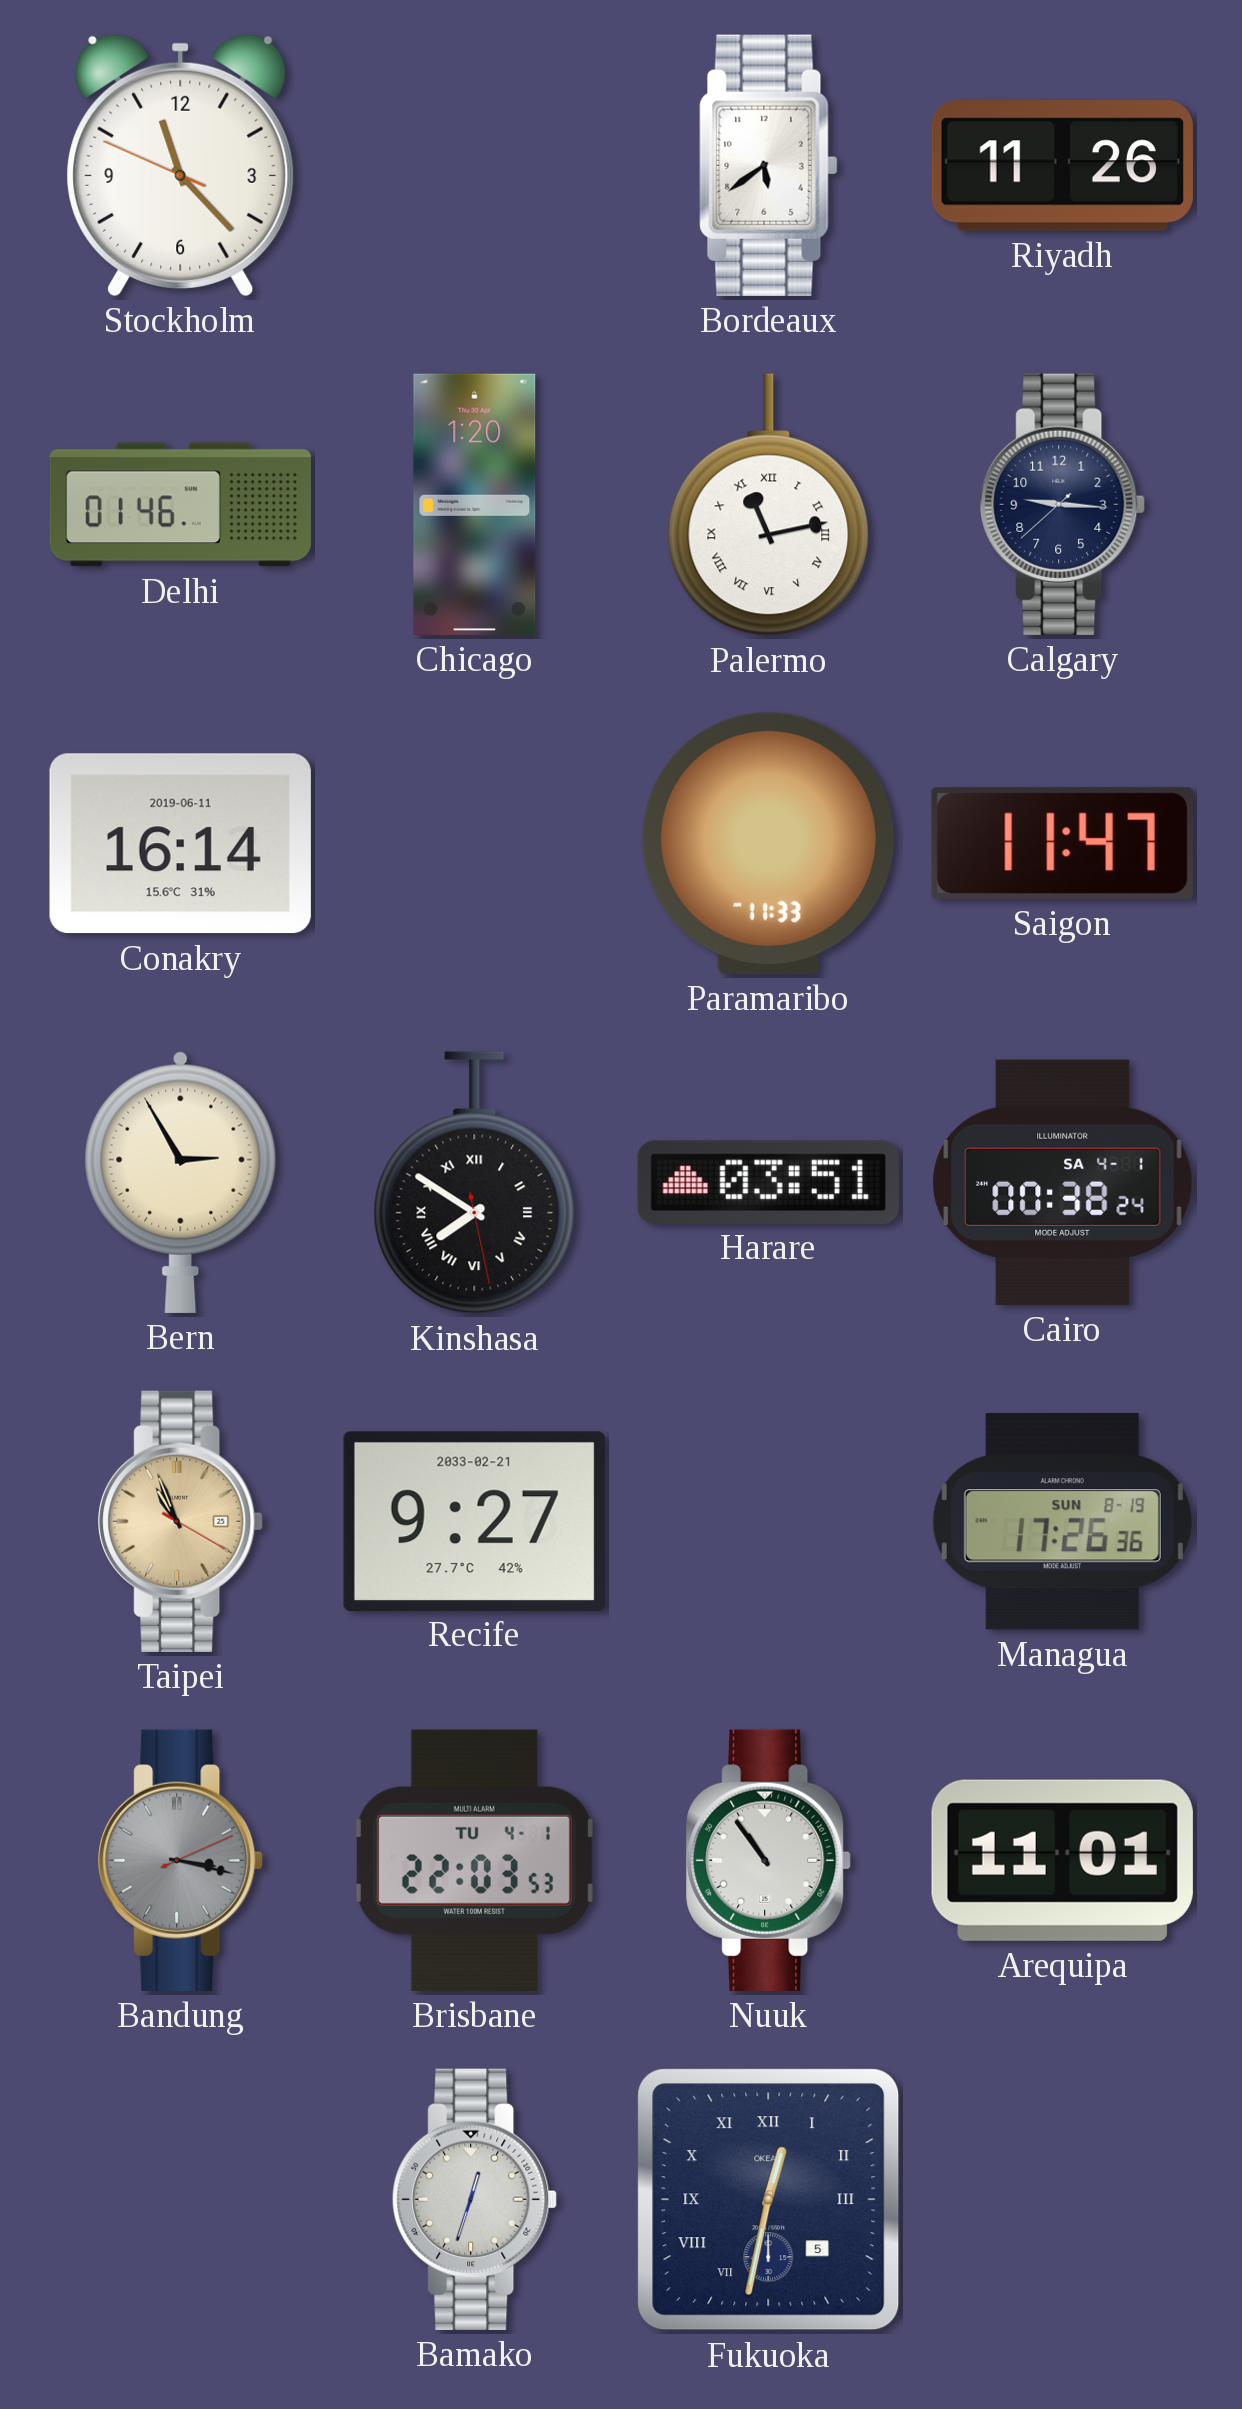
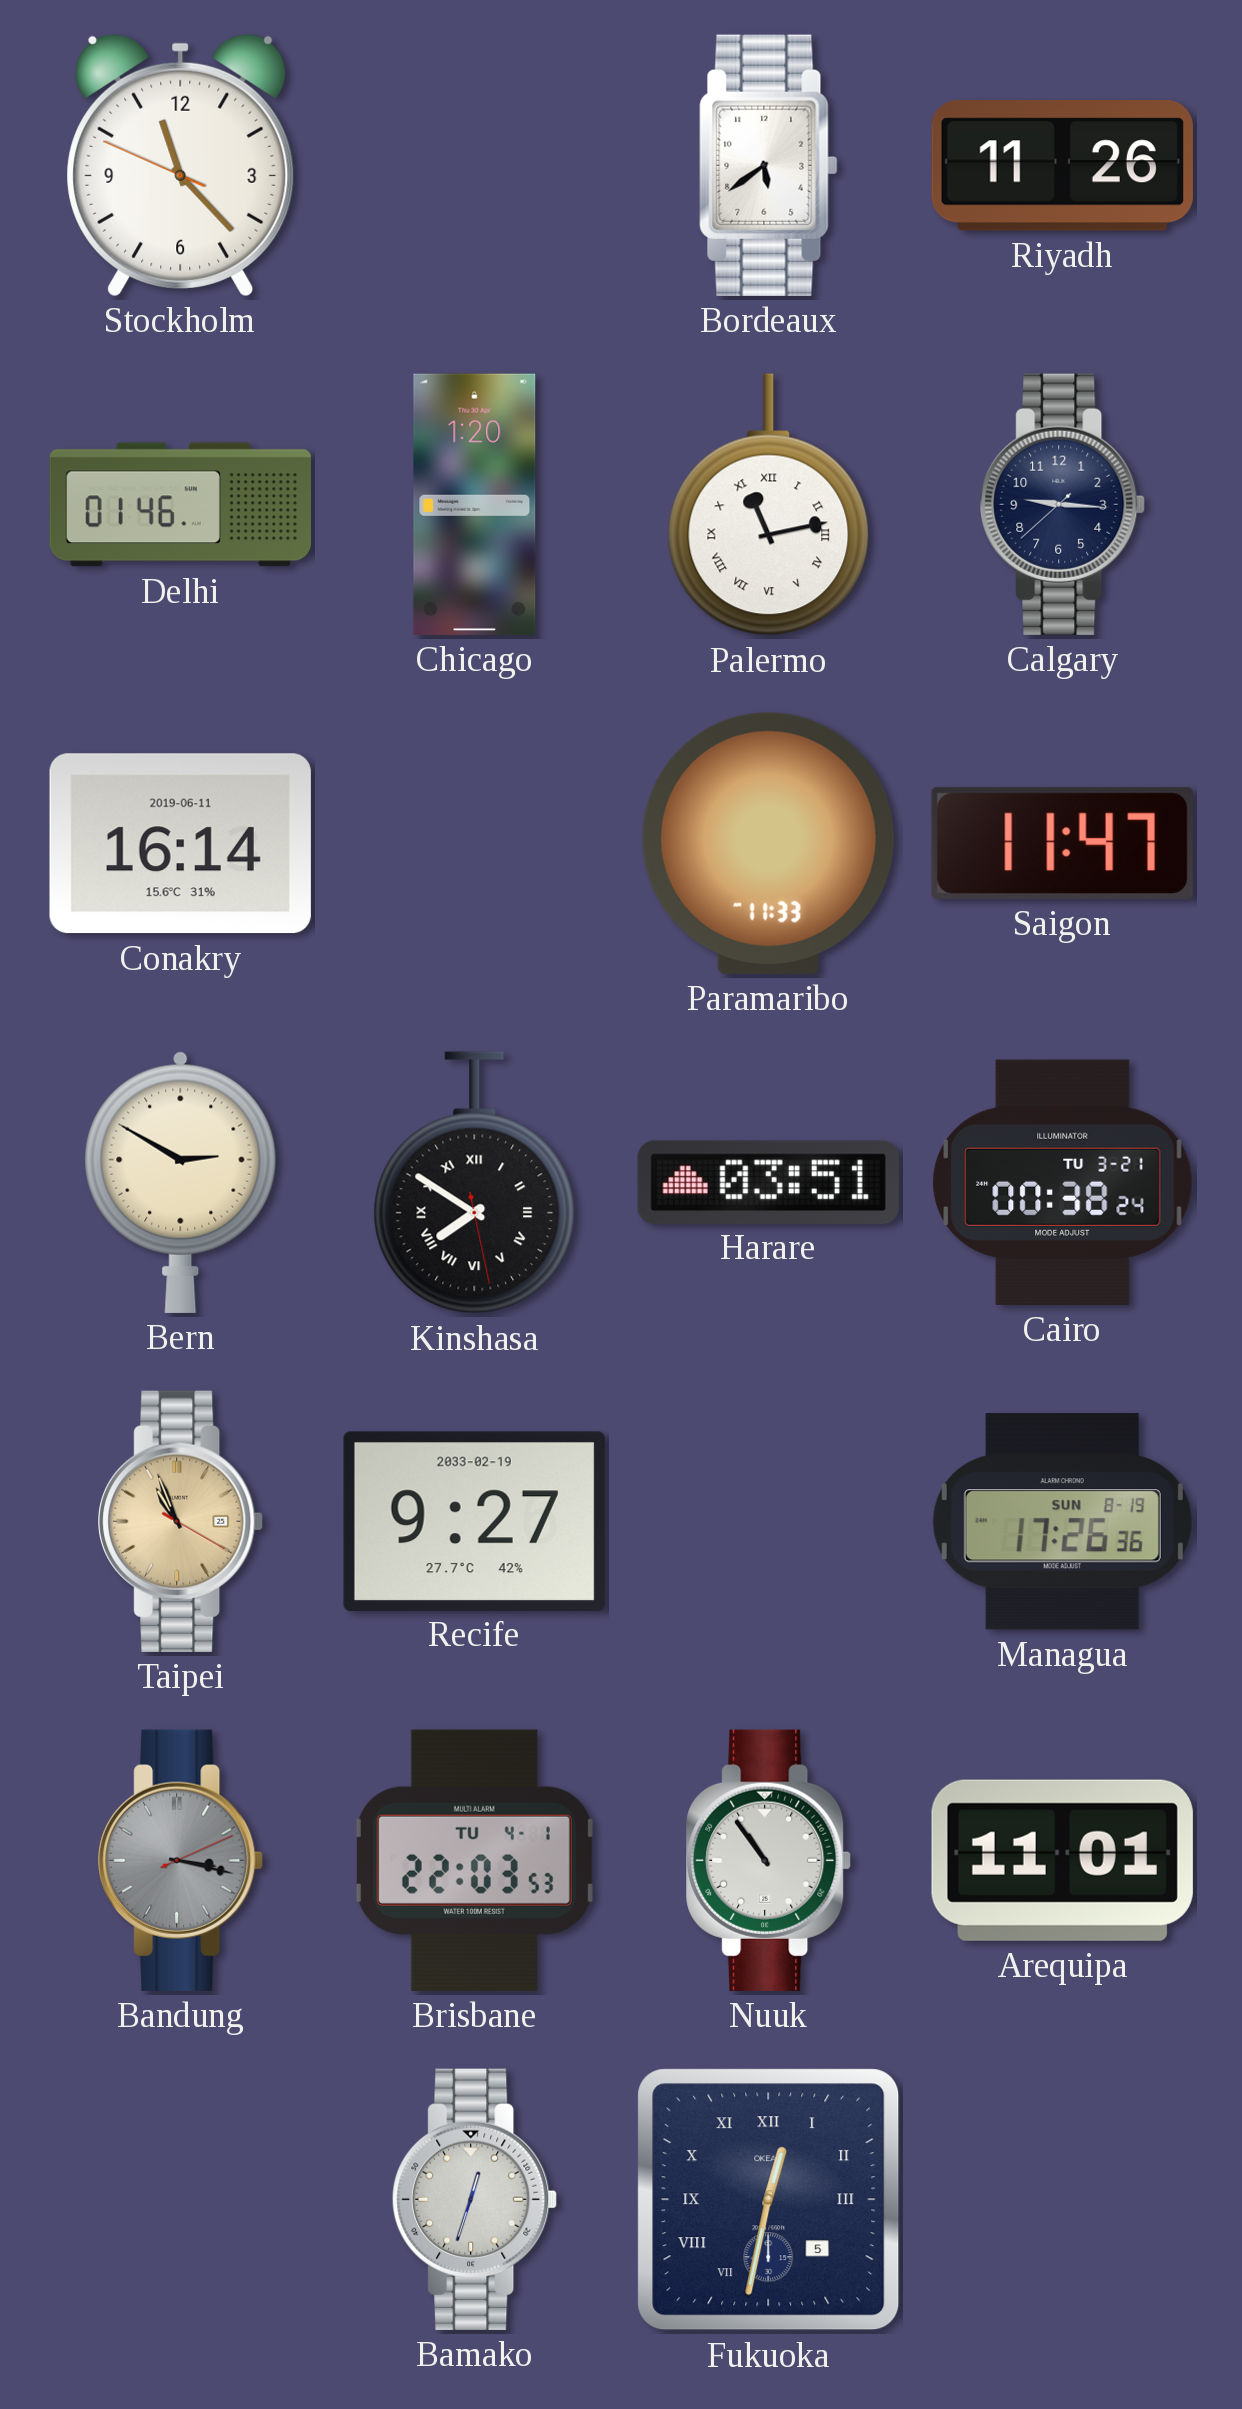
Bern: 2:55 -> 2:50
Cairo date: SA 4-1 -> TU 3-21
Recife date: 2033-02-21 -> 2033-02-19
